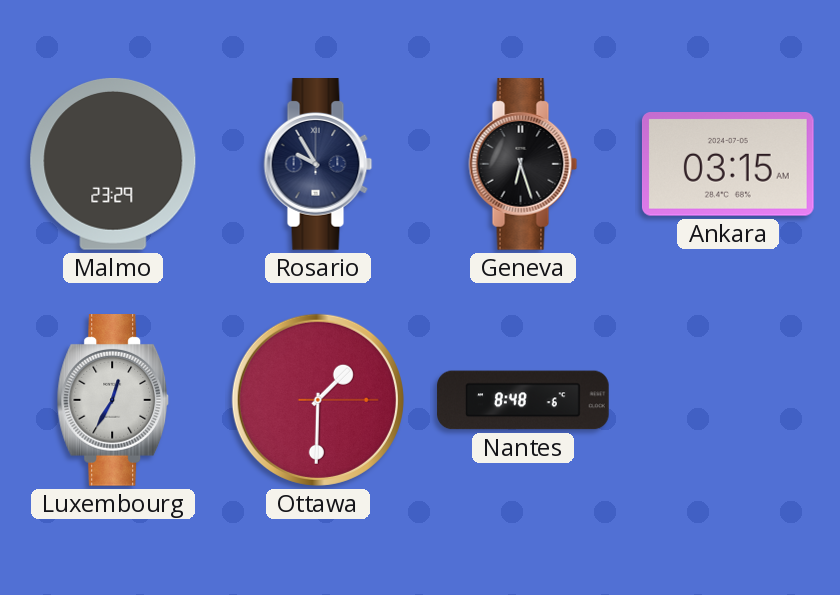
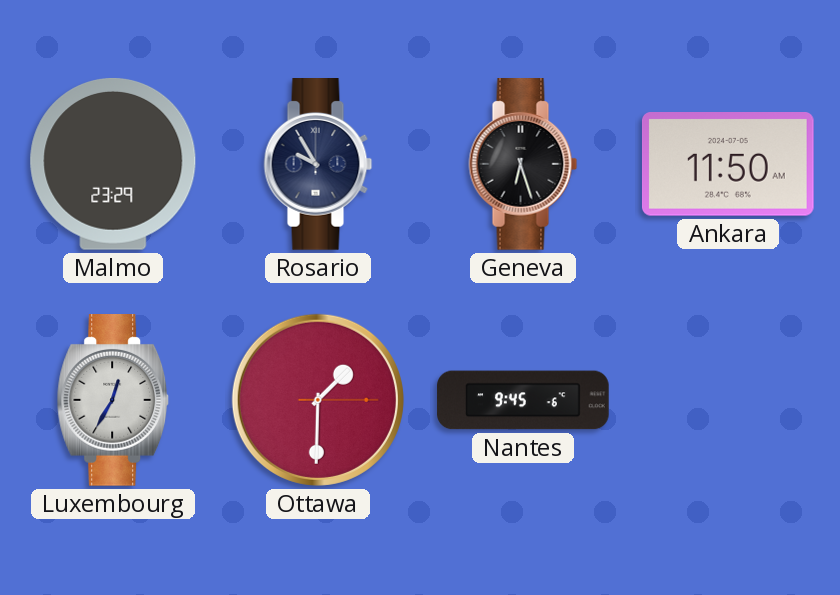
Ankara: 03:15 -> 11:50
Nantes: 8:48 -> 9:45
